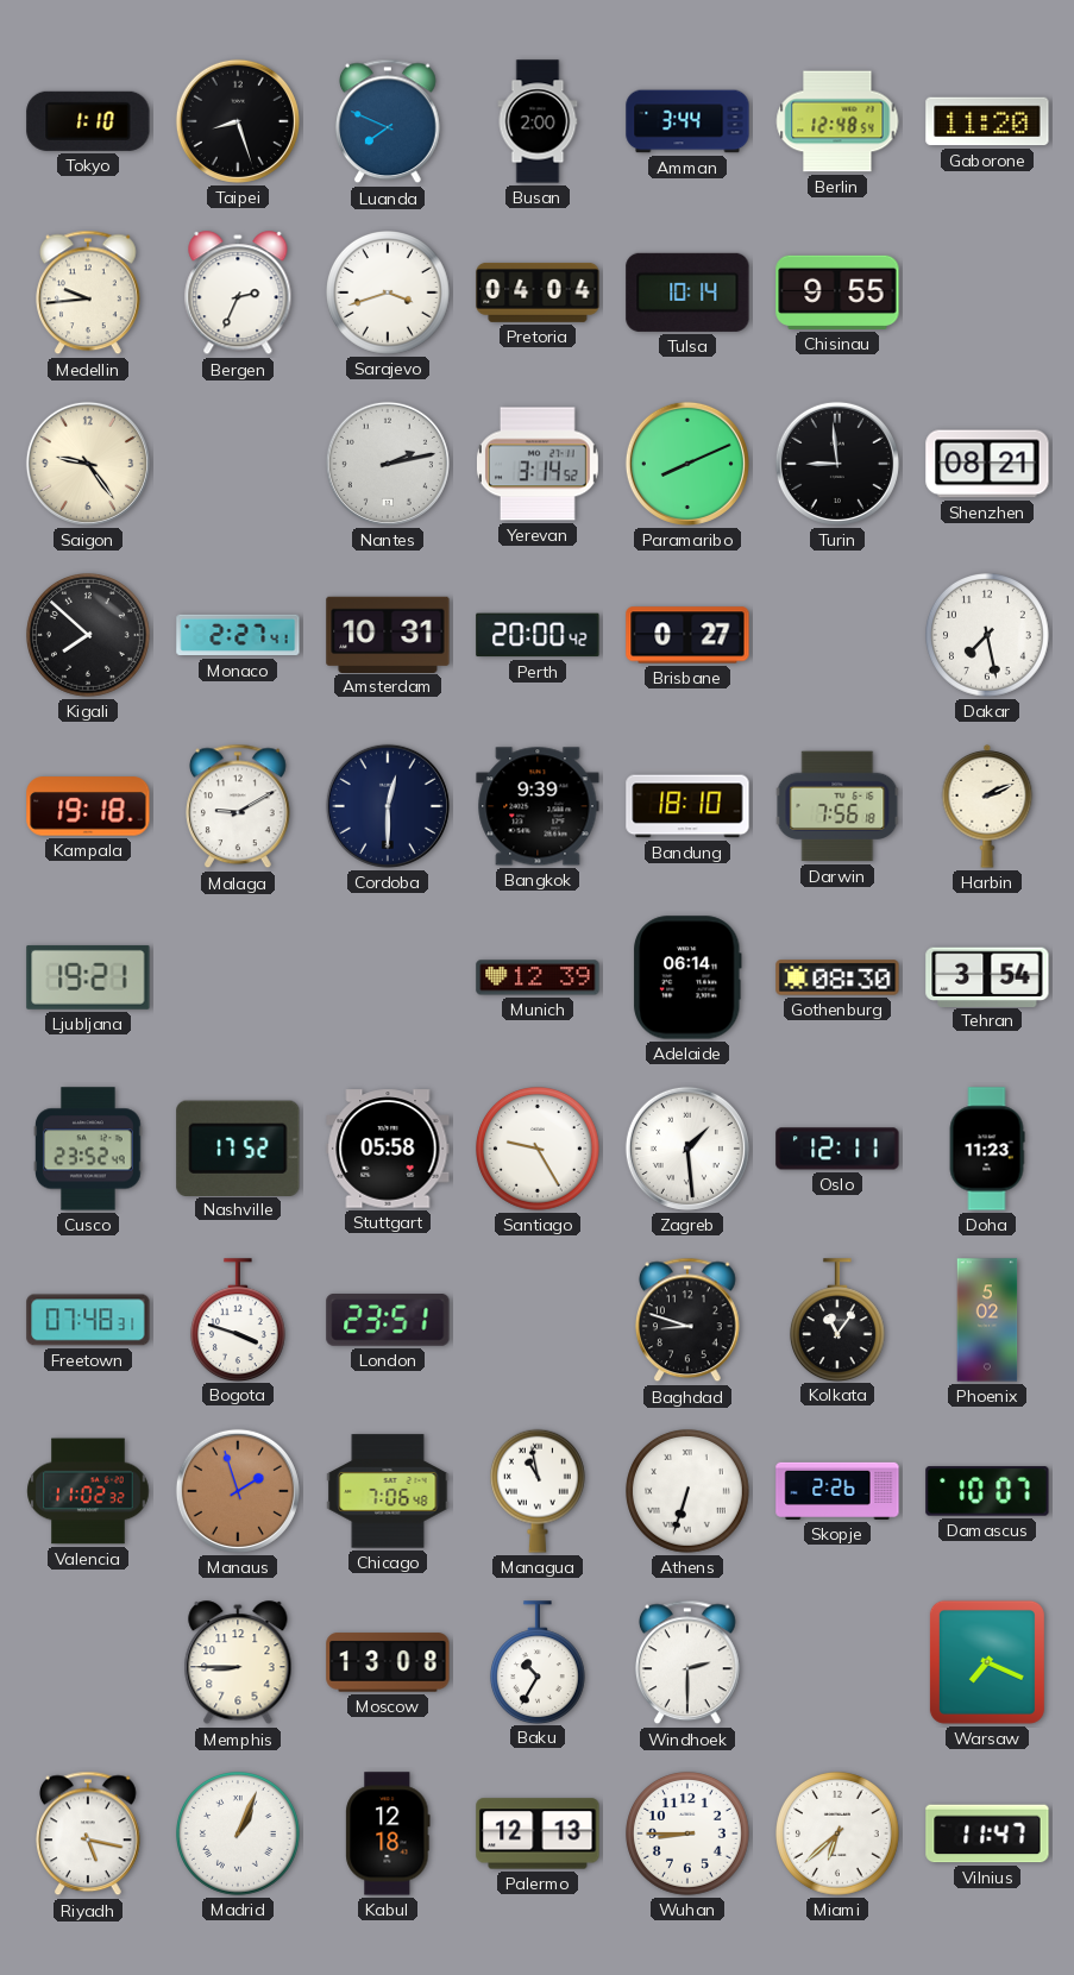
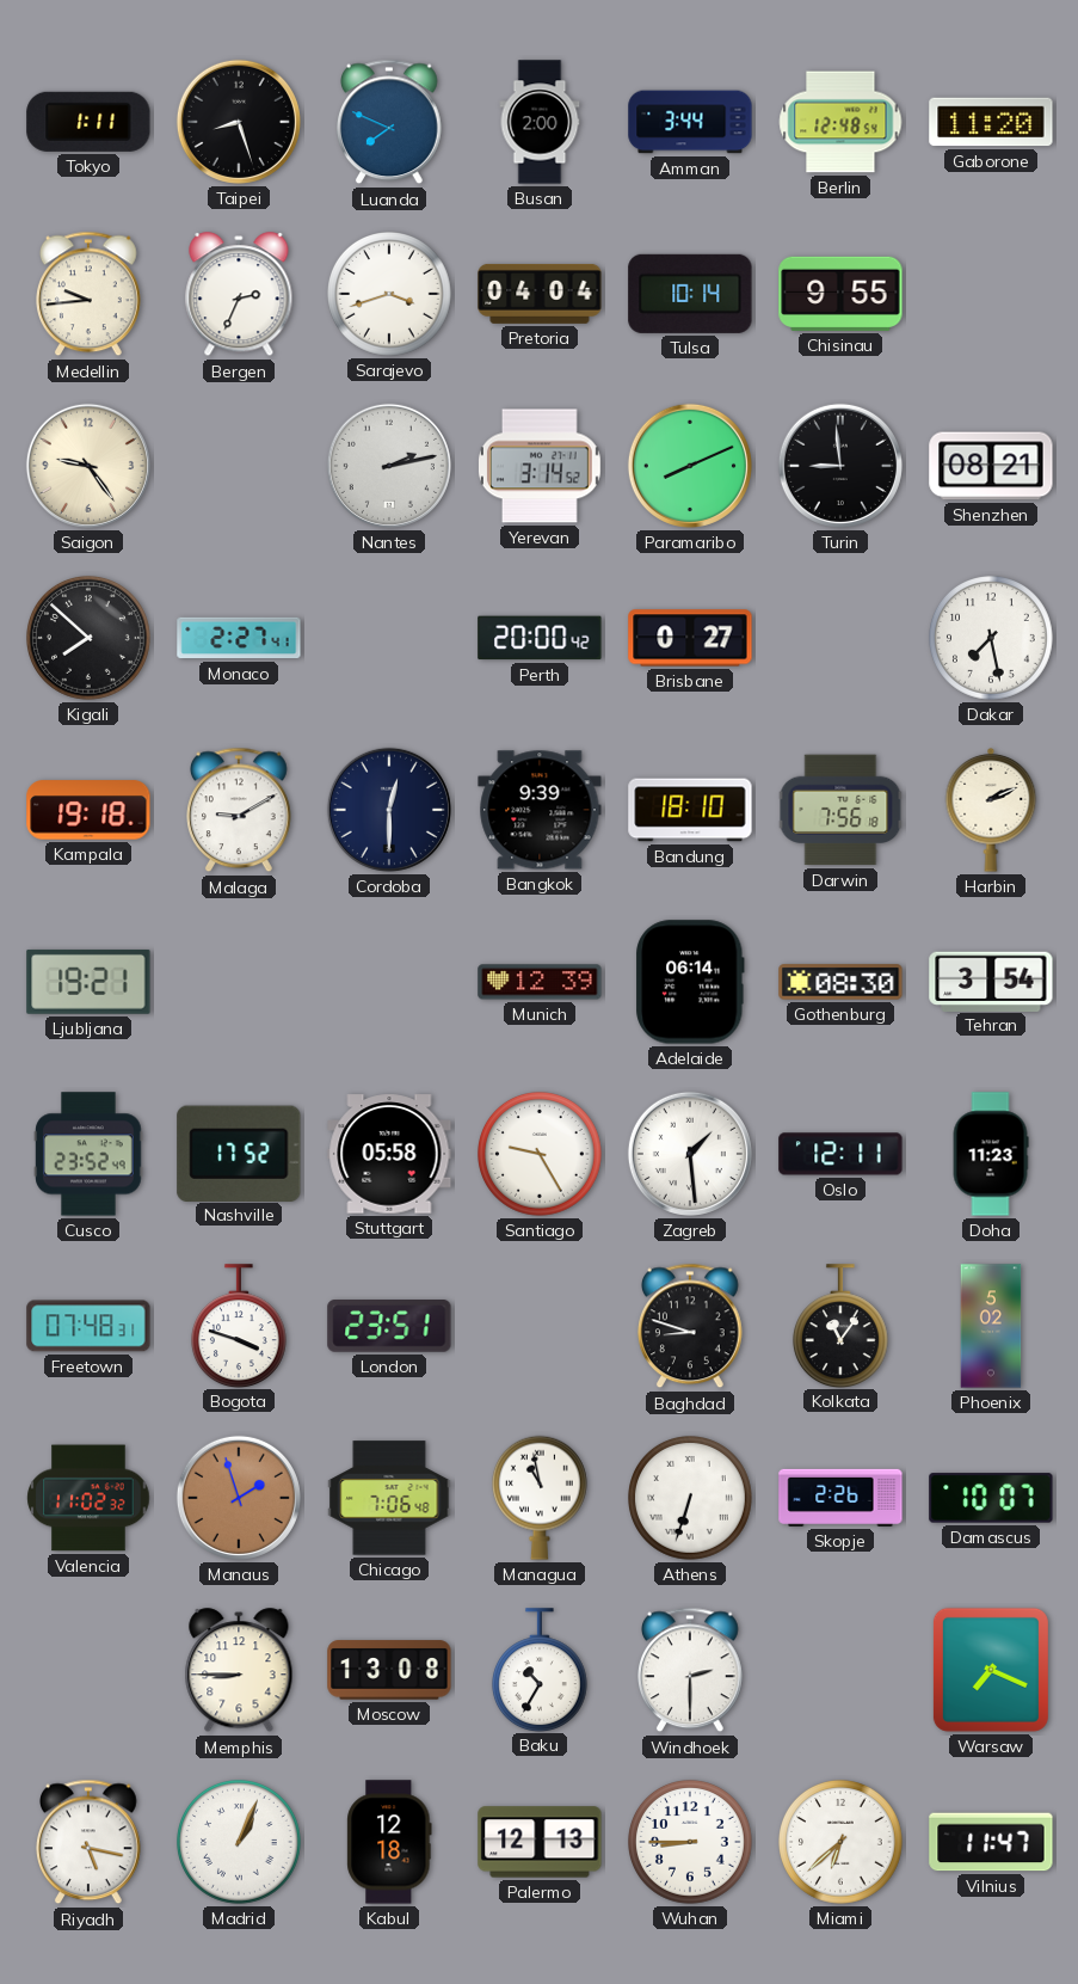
Tokyo: 1:10 -> 1:11
Amsterdam: 10:31 -> none
